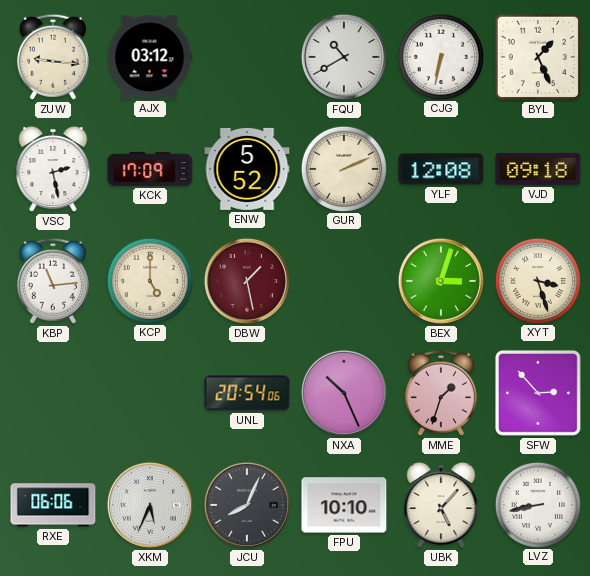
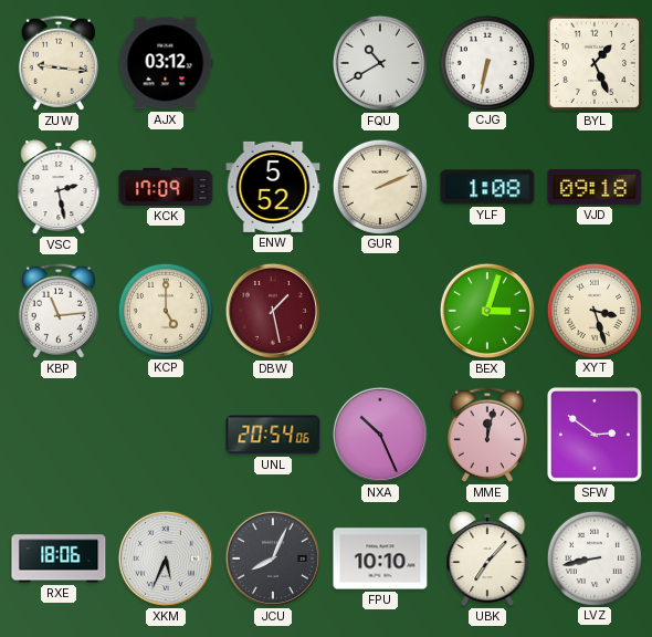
YLF: 12:08 -> 1:08
MME: 1:33 -> 12:02
SFW: 2:53 -> 2:51
RXE: 06:06 -> 18:06
UBK: 5:07 -> 7:07
